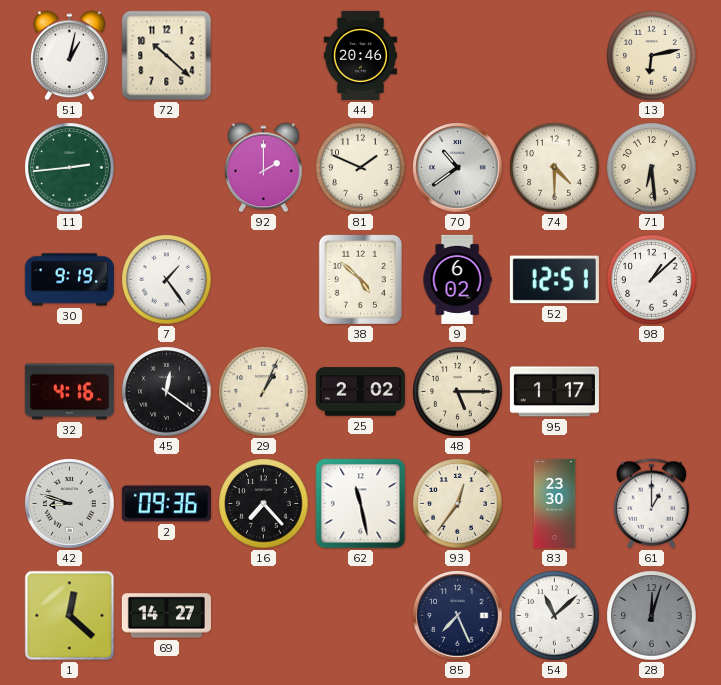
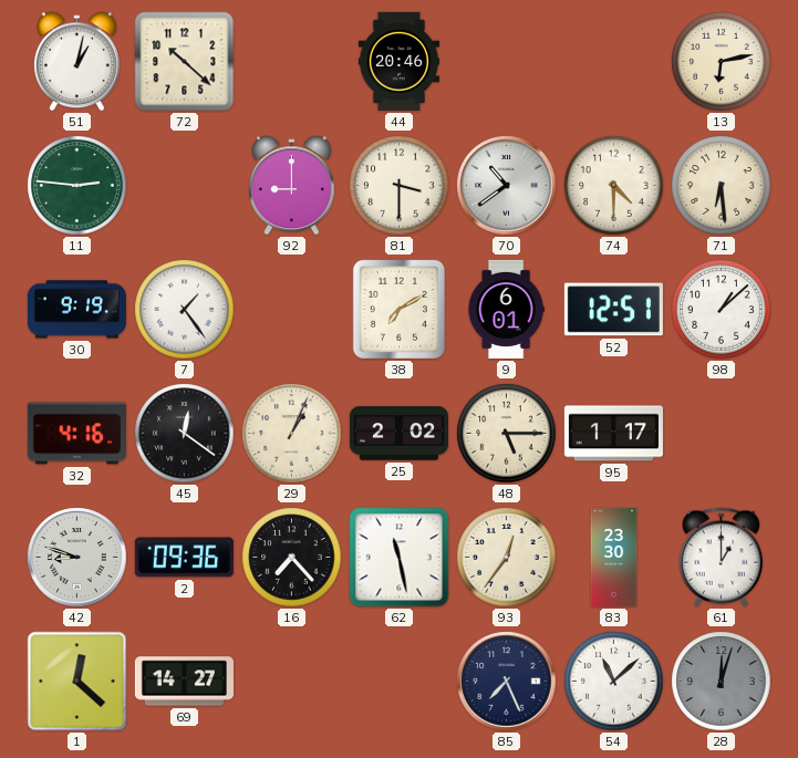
11: 2:44 -> 2:46
92: 2:00 -> 9:00
81: 1:49 -> 3:30
38: 4:52 -> 7:10
9: 6:02 -> 6:01
